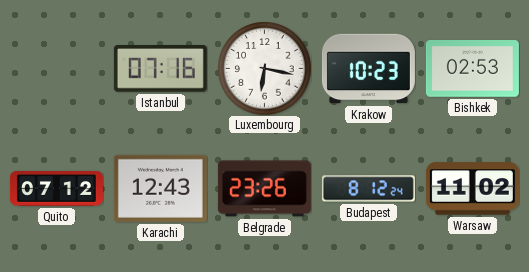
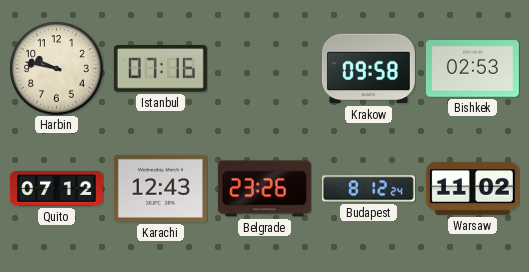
Harbin: none -> 9:47
Luxembourg: 6:17 -> none
Krakow: 10:23 -> 09:58
